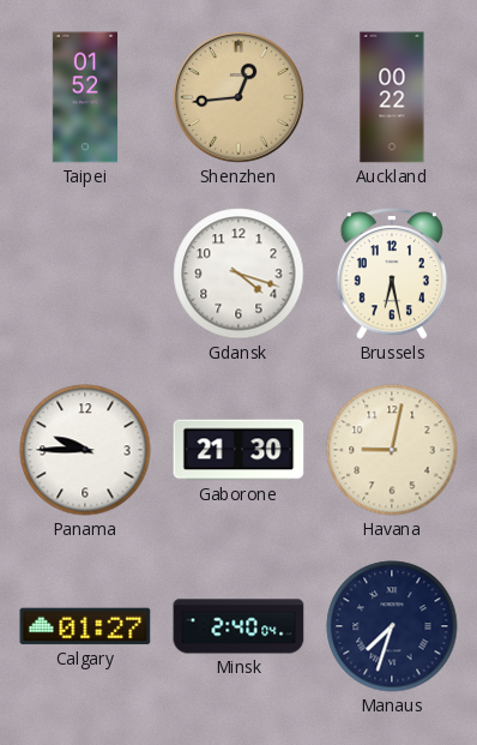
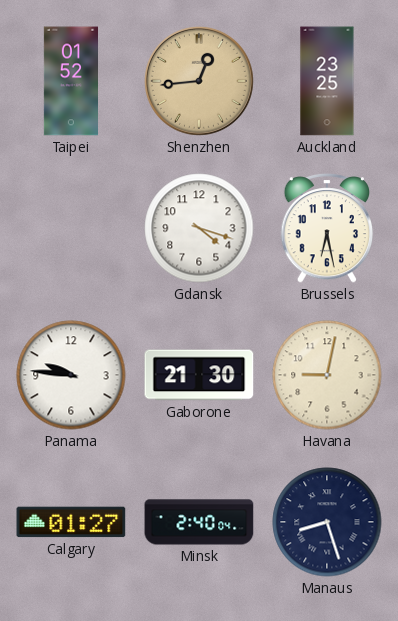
Auckland: 00:22 -> 23:25
Panama: 9:45 -> 9:46
Manaus: 7:33 -> 8:27
